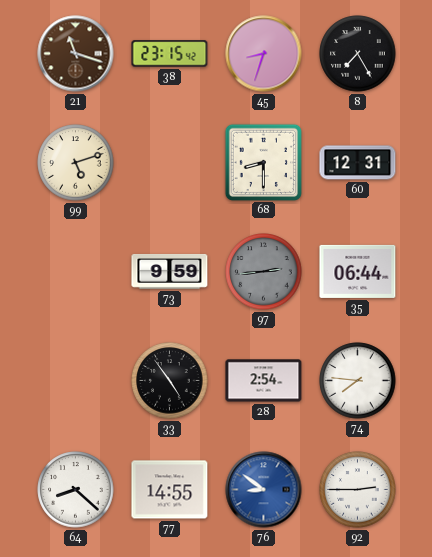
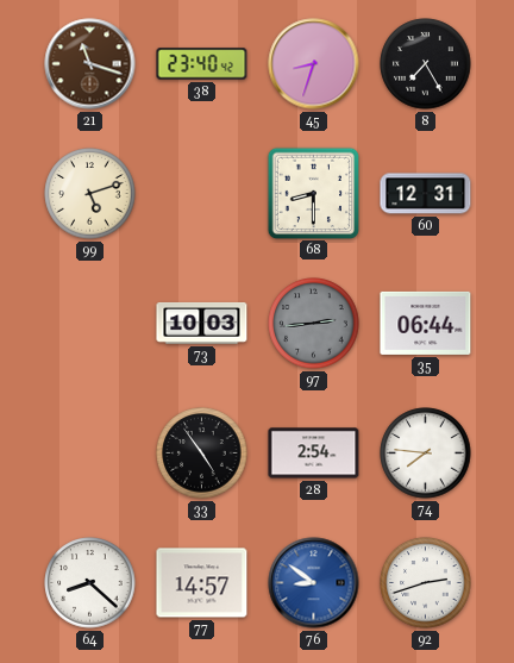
38: 23:15 -> 23:40
73: 9:59 -> 10:03
77: 14:55 -> 14:57
92: 2:45 -> 2:42
